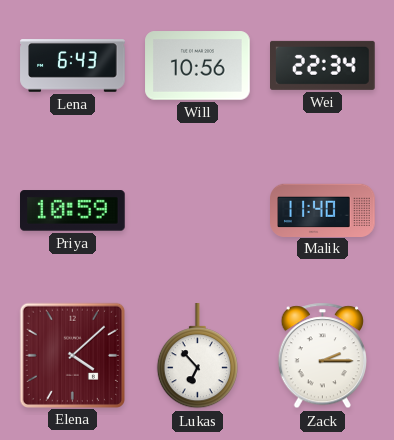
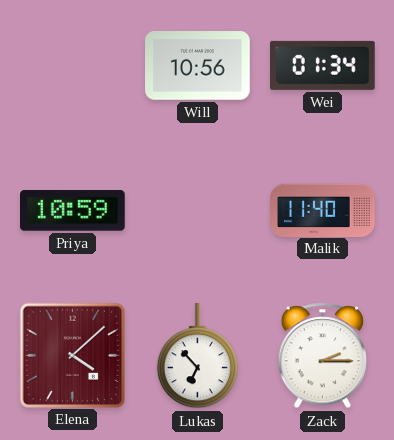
Lena: 6:43 -> none
Wei: 22:34 -> 01:34
